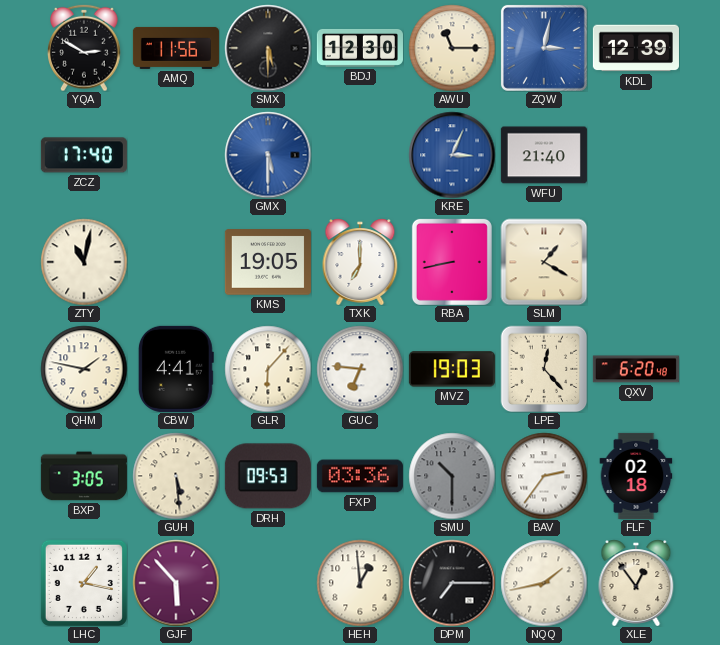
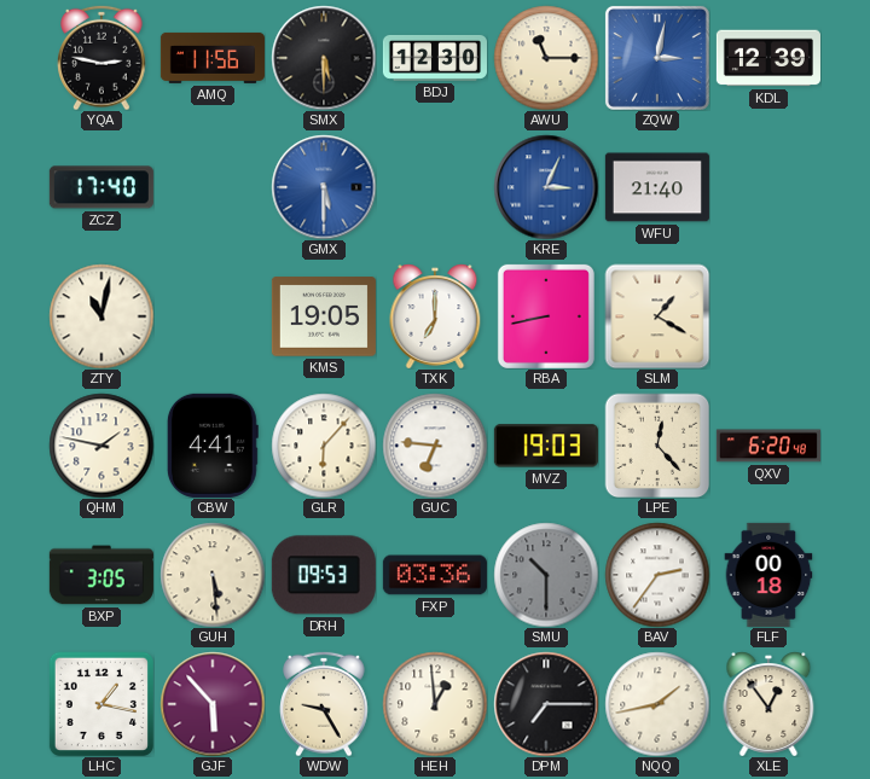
YQA: 2:50 -> 2:47
FLF: 02:18 -> 00:18
WDW: none -> 9:25
